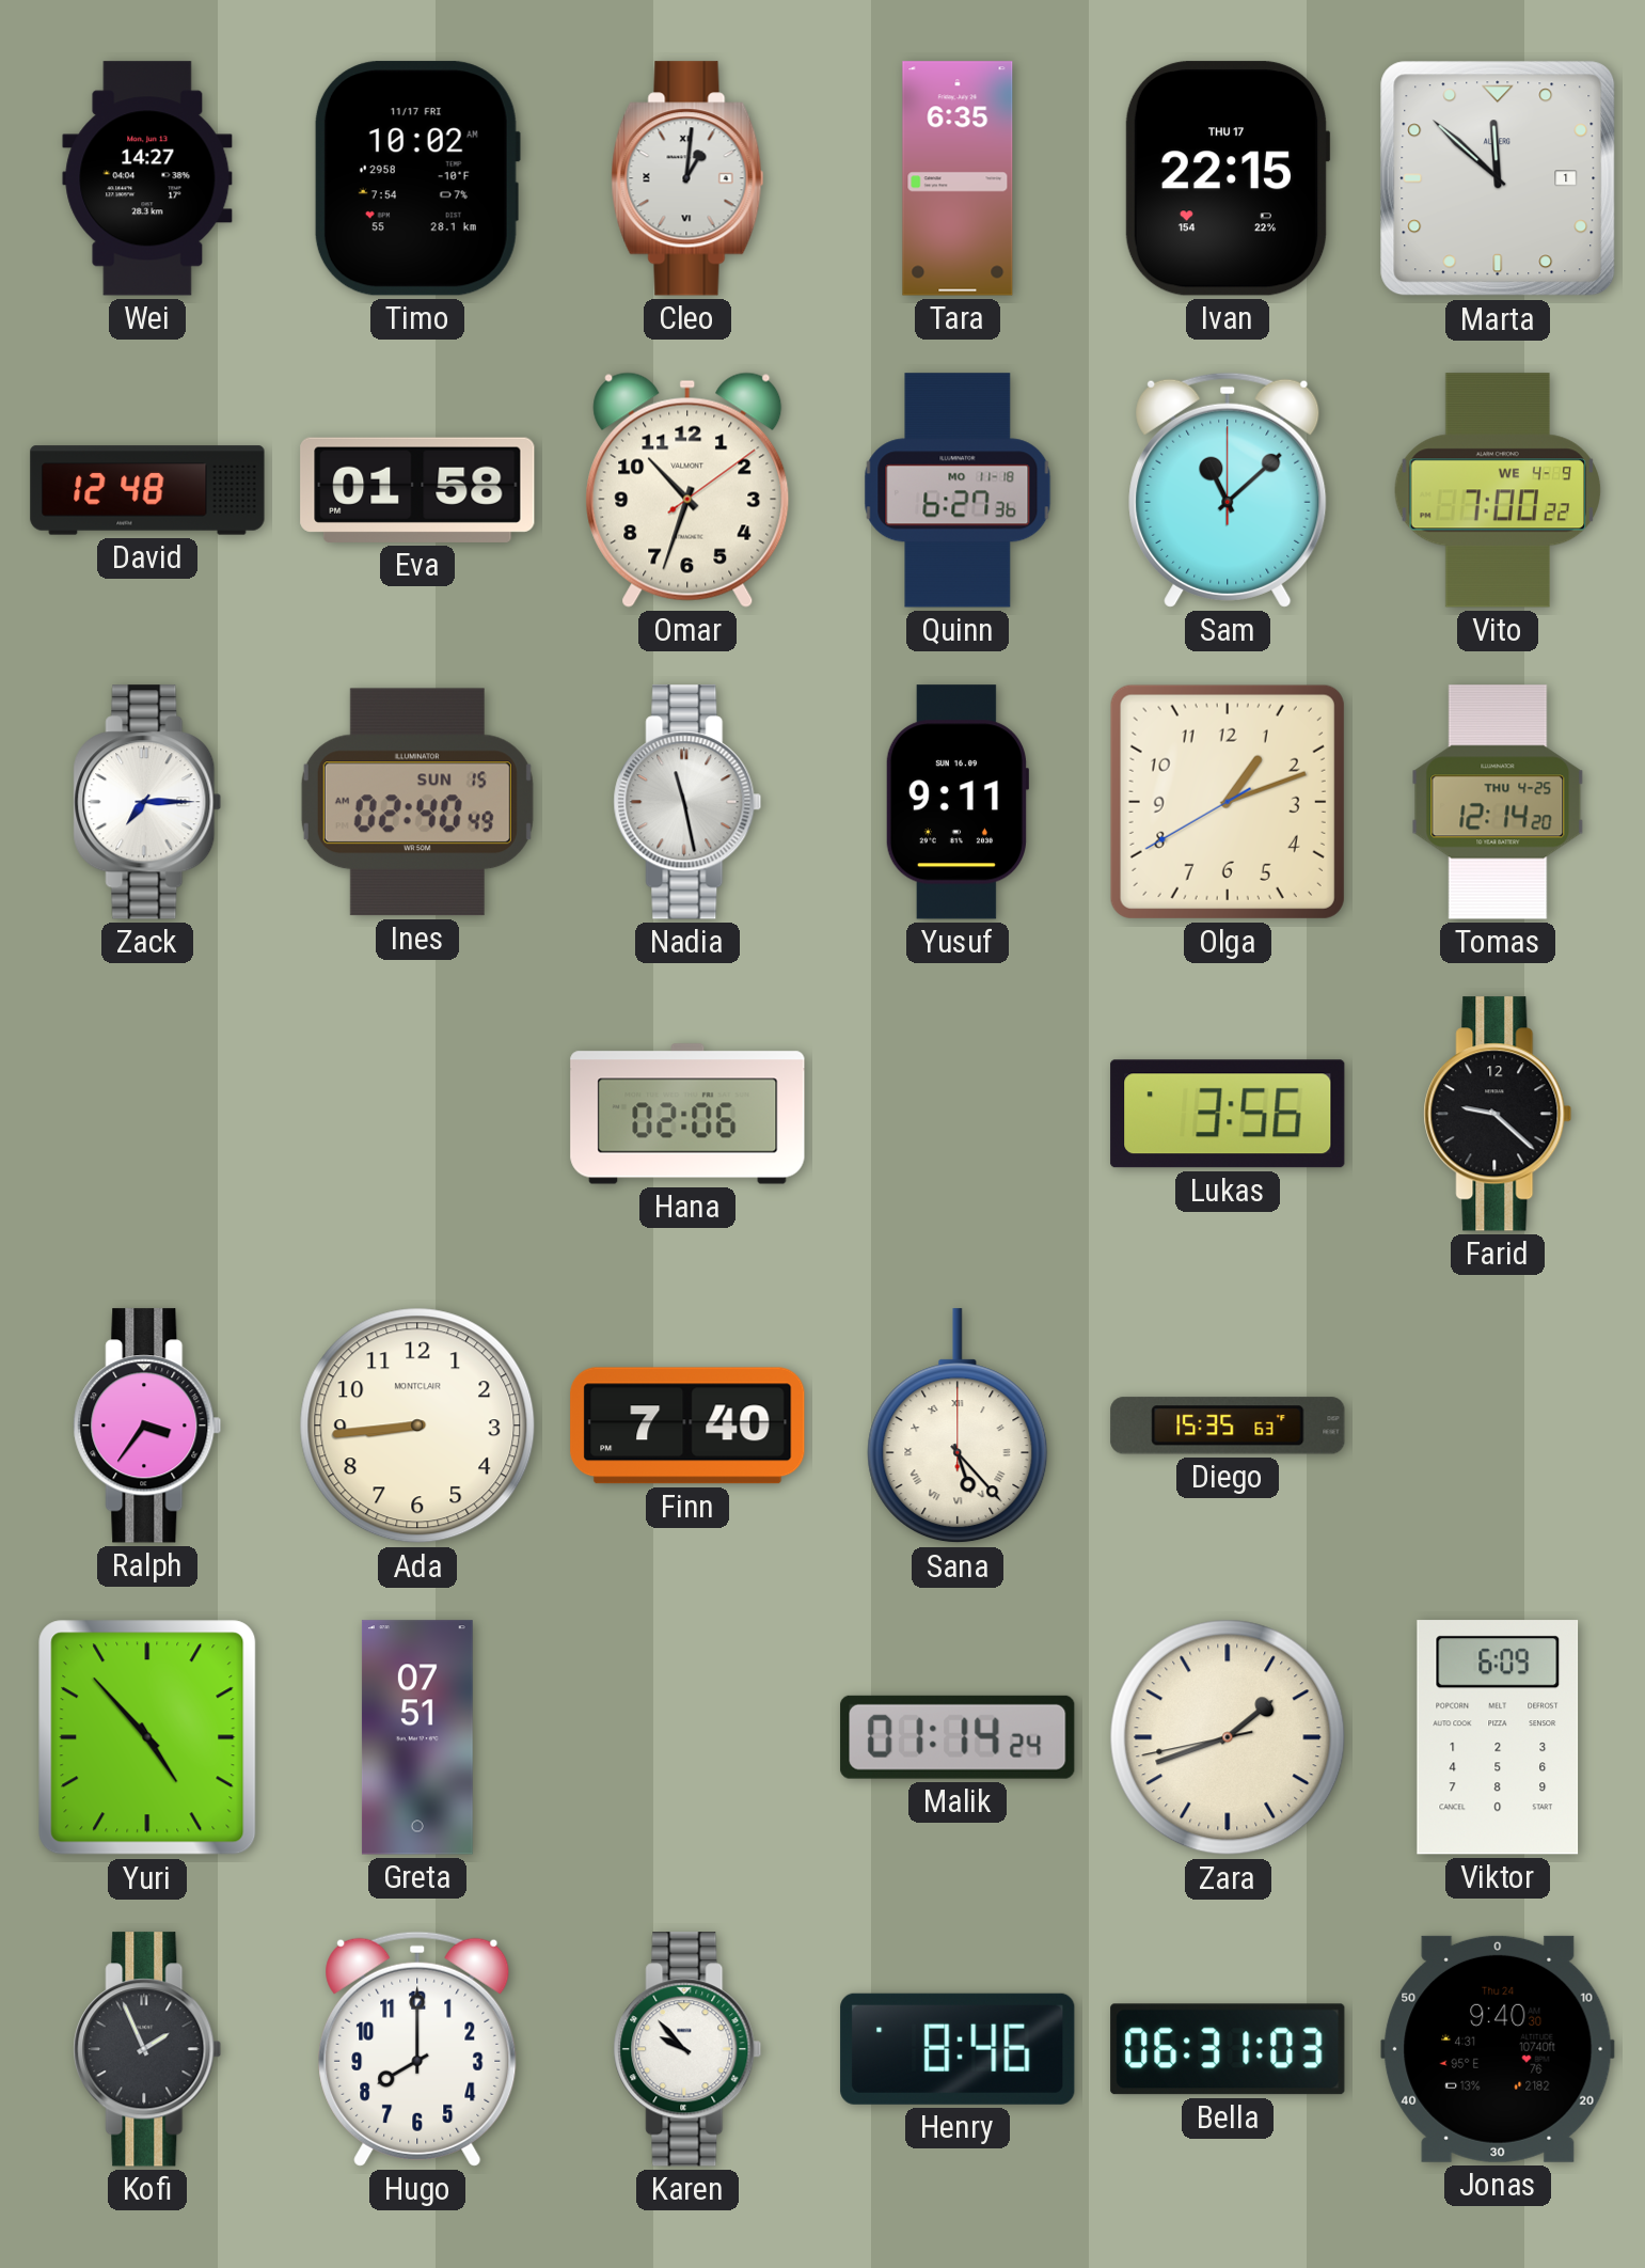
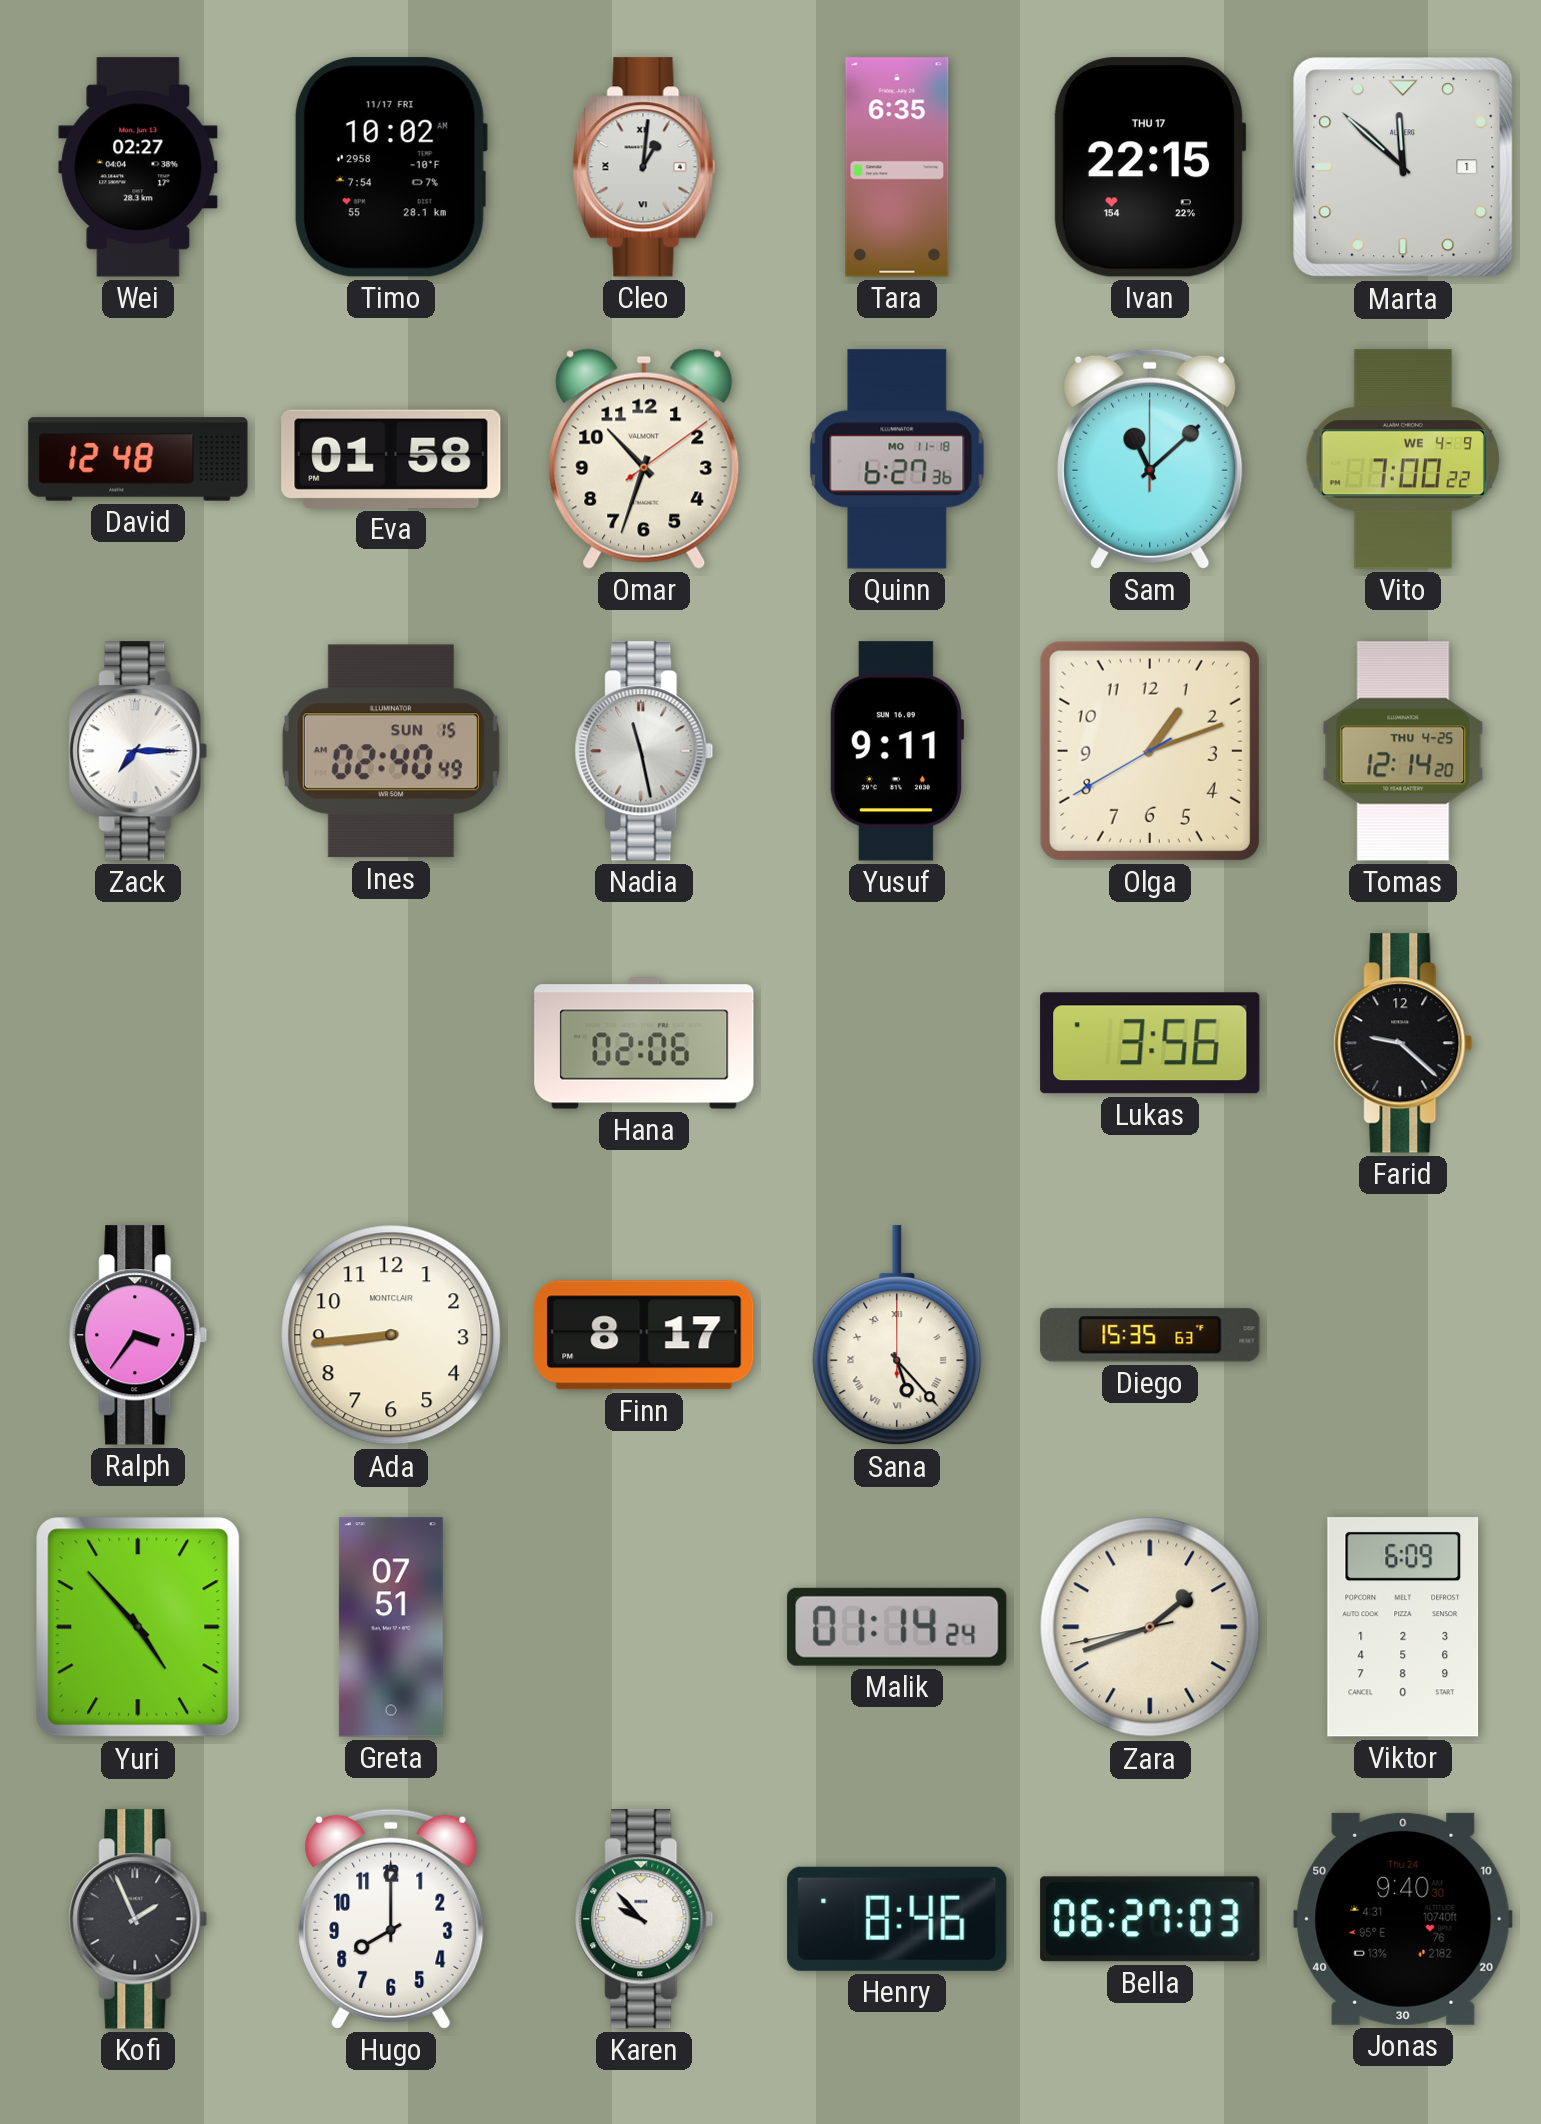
Wei: 14:27 -> 02:27
Finn: 7:40 -> 8:17
Bella: 06:31 -> 06:27
